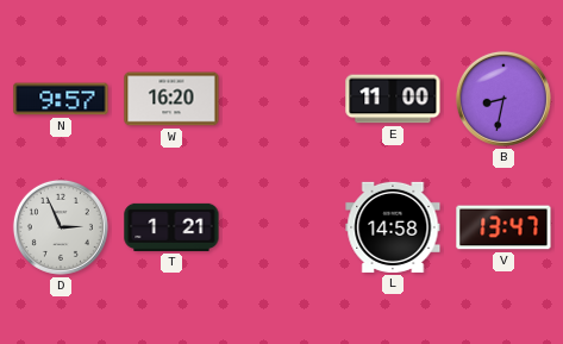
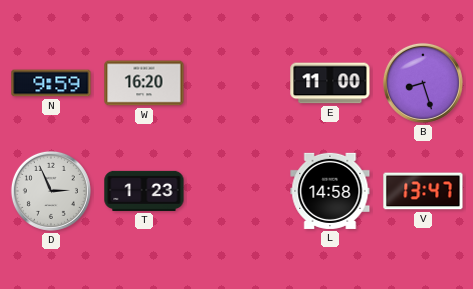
N: 9:57 -> 9:59
B: 8:32 -> 8:27
T: 1:21 -> 1:23
